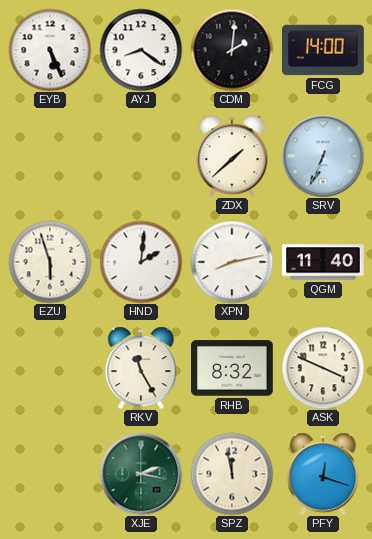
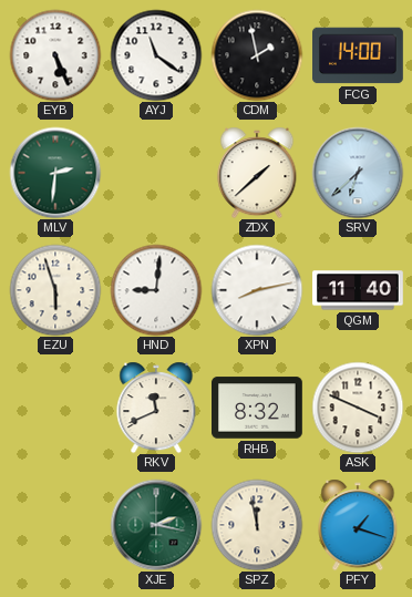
AYJ: 8:21 -> 11:21
CDM: 2:01 -> 1:58
MLV: none -> 2:31
SRV: 6:34 -> 6:38
HND: 2:01 -> 9:01
RKV: 11:25 -> 11:41
PFY: 12:18 -> 1:18
